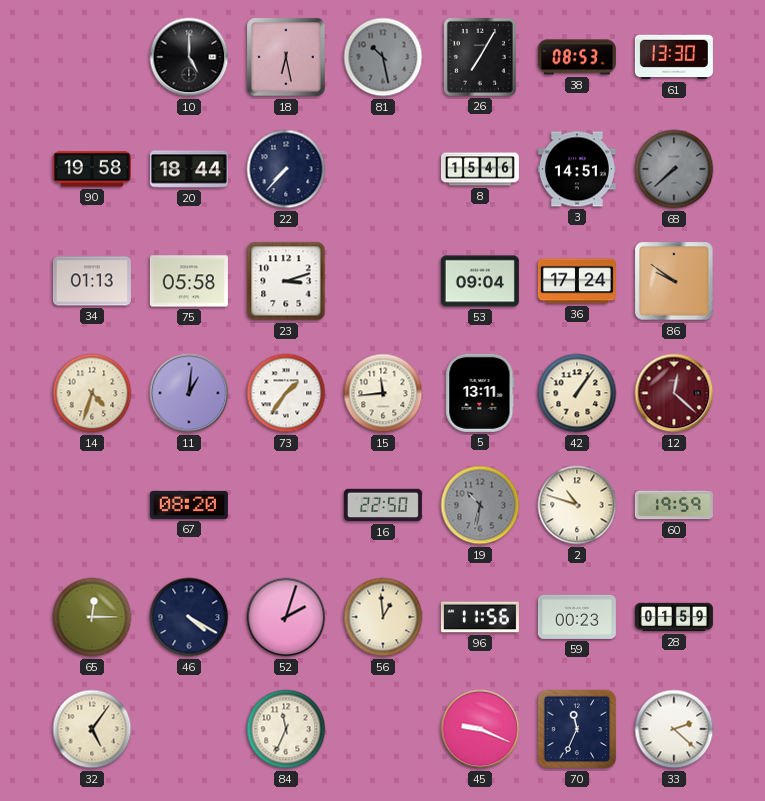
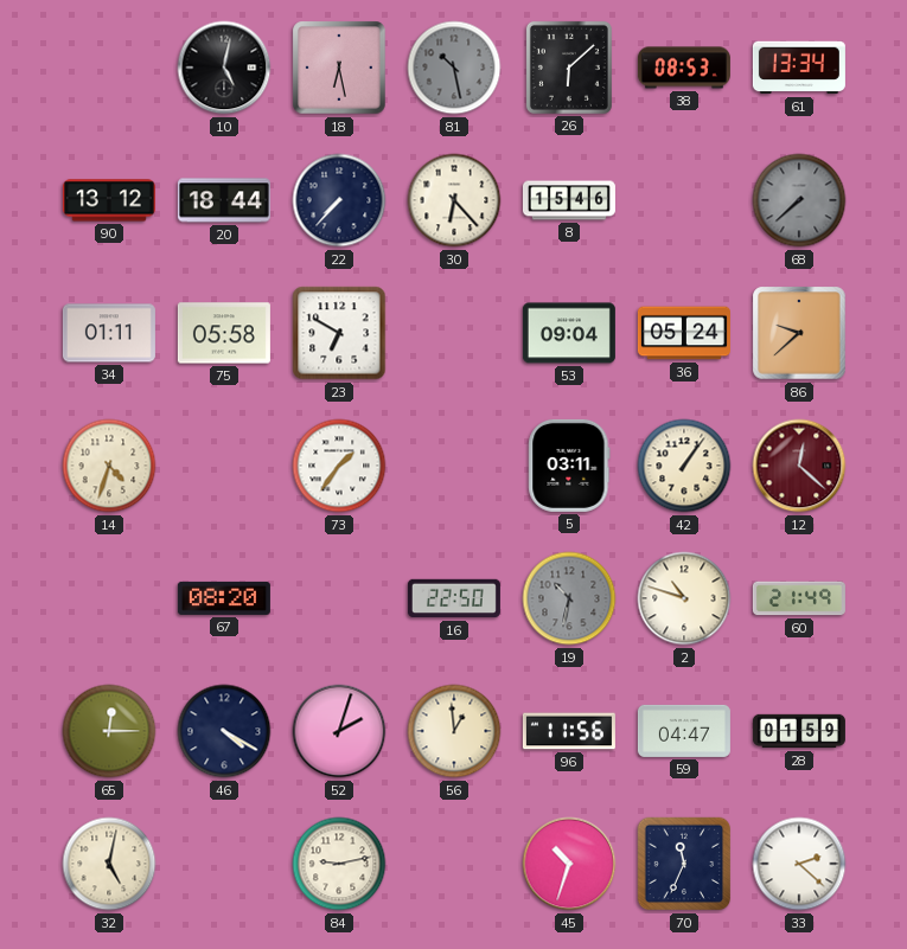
10: 5:00 -> 5:02
26: 7:05 -> 6:08
61: 13:30 -> 13:34
90: 19:58 -> 13:12
30: none -> 6:23
3: 14:51 -> none
34: 01:13 -> 01:11
23: 3:12 -> 6:50
36: 17:24 -> 05:24
86: 9:51 -> 9:38
11: 1:01 -> none
15: 11:44 -> none
5: 13:11 -> 03:11
60: 19:59 -> 21:49
59: 00:23 -> 04:47
32: 5:06 -> 5:02
84: 11:34 -> 9:13
45: 9:19 -> 10:33
